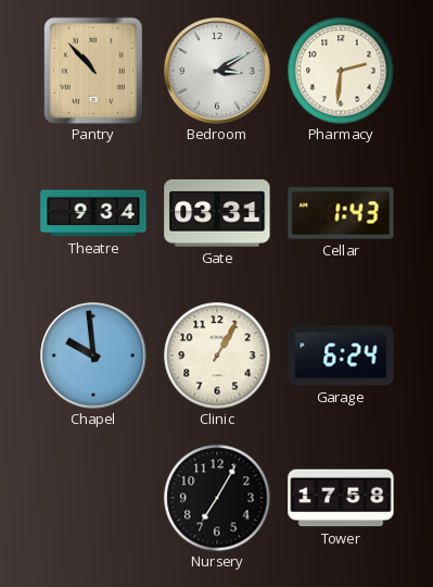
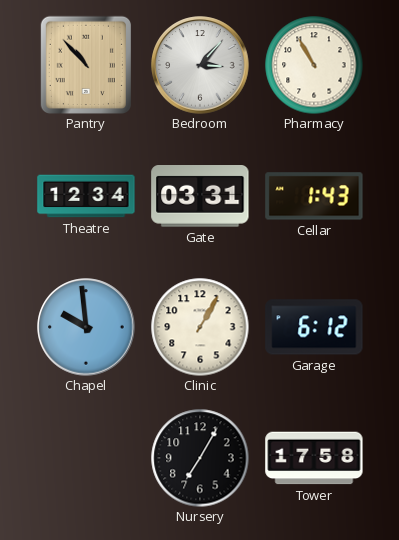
Bedroom: 3:10 -> 3:07
Pharmacy: 2:31 -> 10:55
Theatre: 9:34 -> 12:34
Garage: 6:24 -> 6:12
